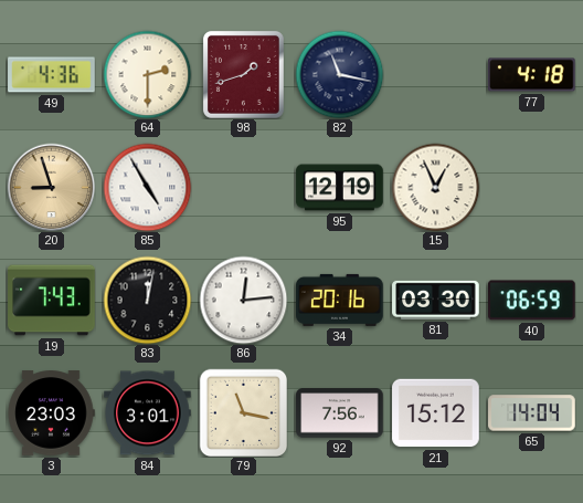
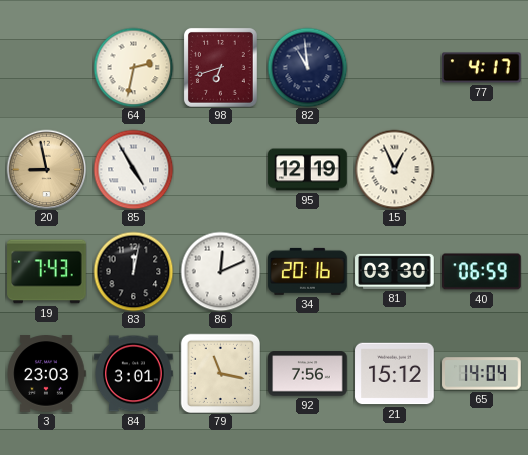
49: 4:36 -> none
64: 2:30 -> 2:32
98: 1:42 -> 6:42
82: 11:17 -> 10:59
77: 4:18 -> 4:17
20: 8:57 -> 8:58
86: 12:14 -> 12:11
